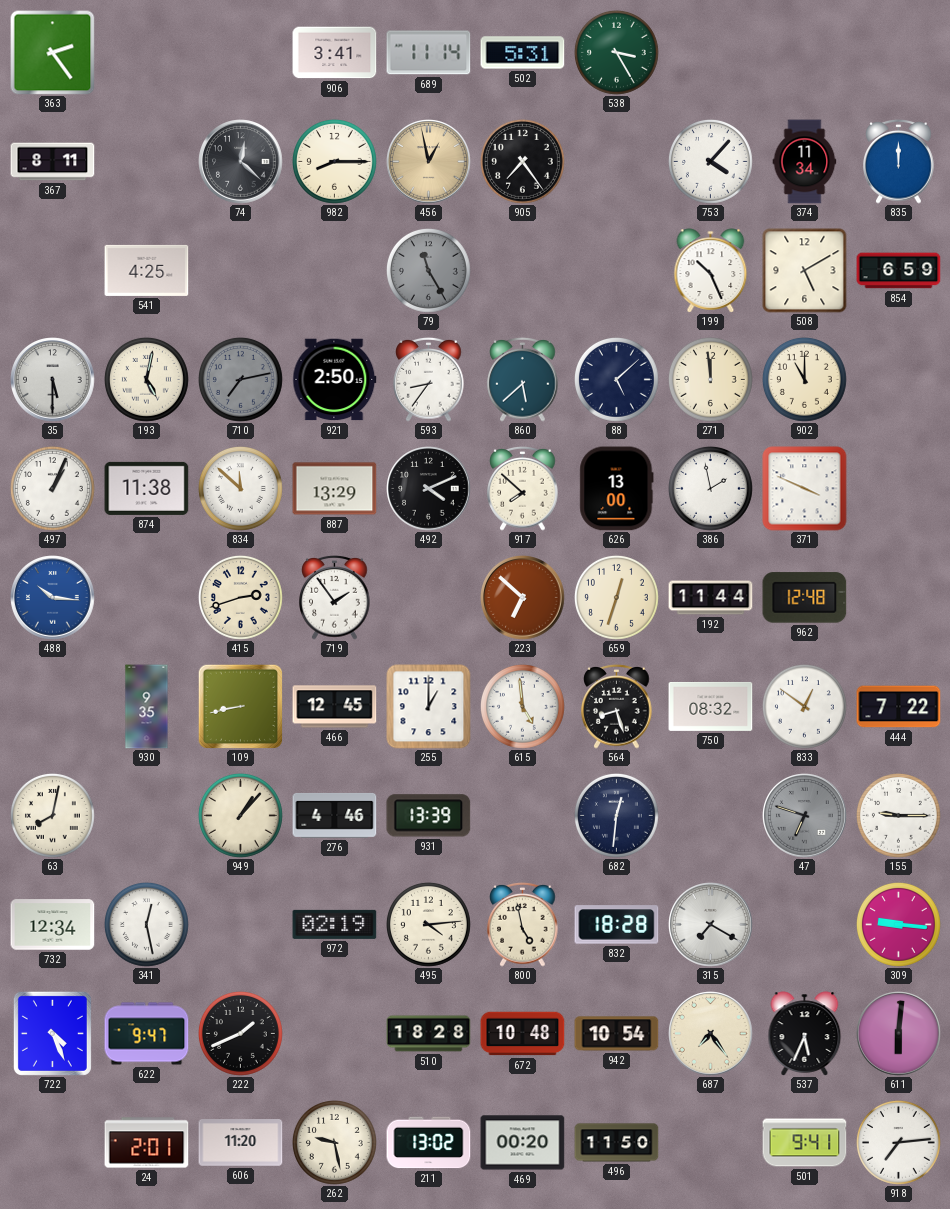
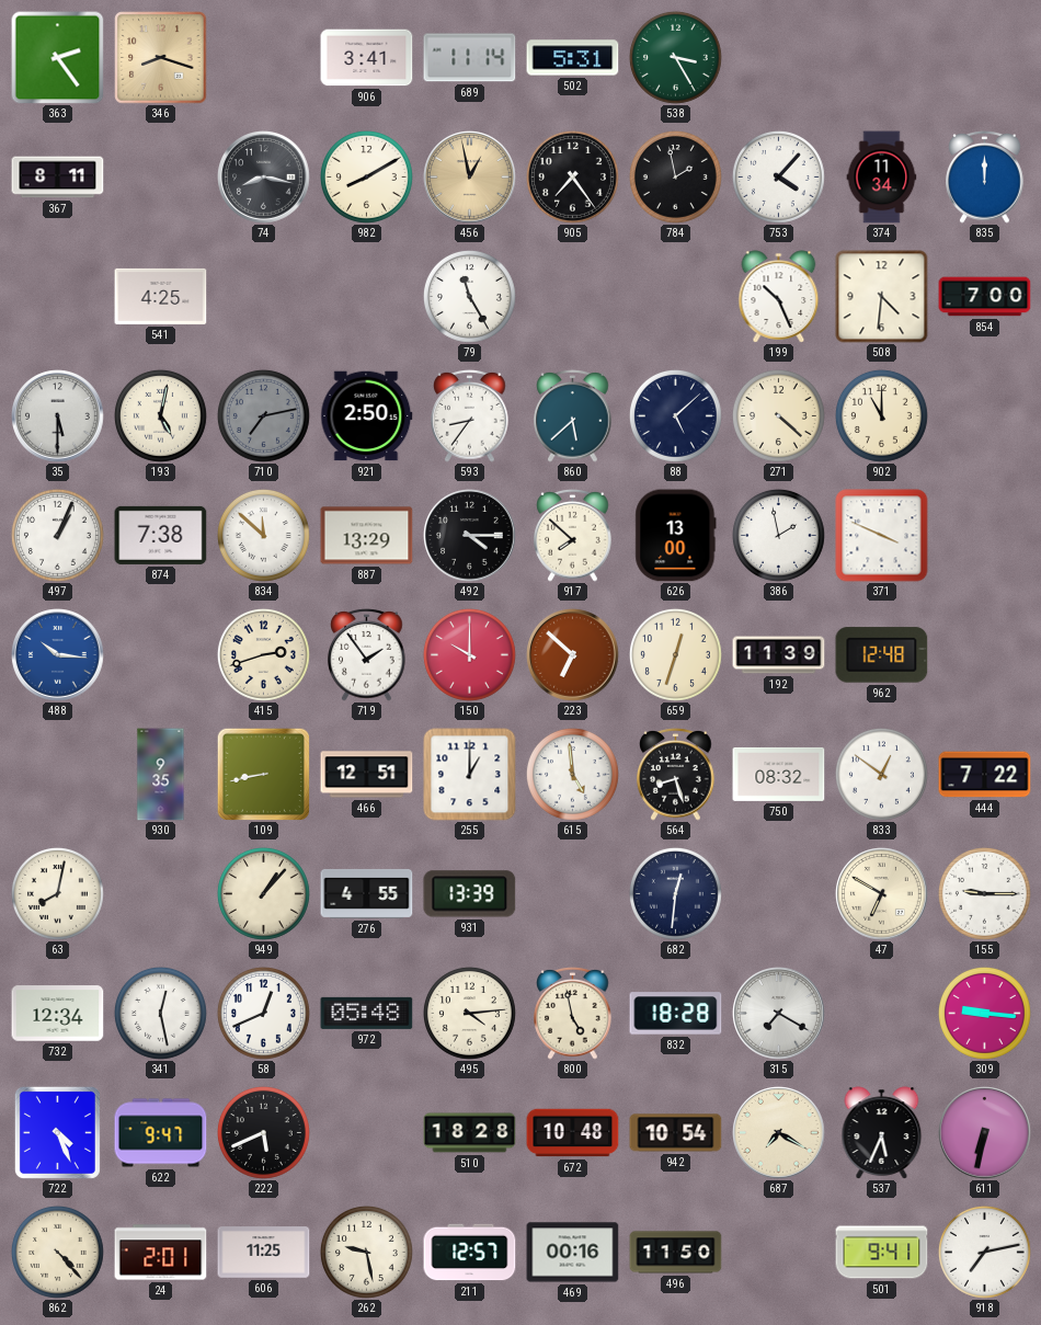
346: none -> 8:18
74: 12:22 -> 8:17
982: 8:15 -> 8:10
784: none -> 1:58
79 dial: grey -> white
508: 5:10 -> 4:31
854: 6:59 -> 7:00
271: 11:59 -> 4:22
874: 11:38 -> 7:38
492: 4:11 -> 4:15
150: none -> 10:00
192: 11:44 -> 11:39
466: 12:45 -> 12:51
276: 4:46 -> 4:55
47: 6:48 -> 6:50
47 dial: grey -> cream
58: none -> 12:41
972: 02:19 -> 05:48
222: 1:41 -> 5:41
687: 7:24 -> 7:20
611: 6:01 -> 6:32
862: none -> 4:23
606: 11:20 -> 11:25
211: 13:02 -> 12:57
469: 00:20 -> 00:16
918: 7:14 -> 7:13
